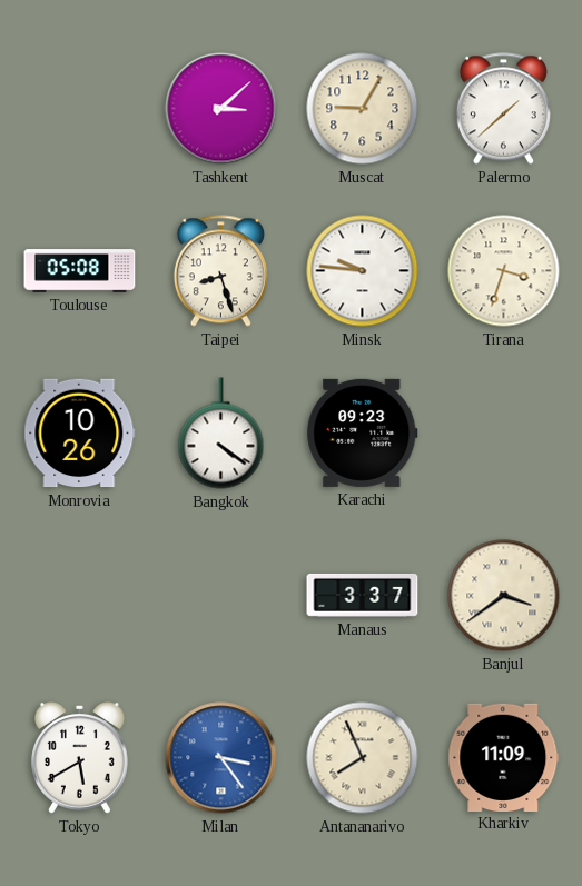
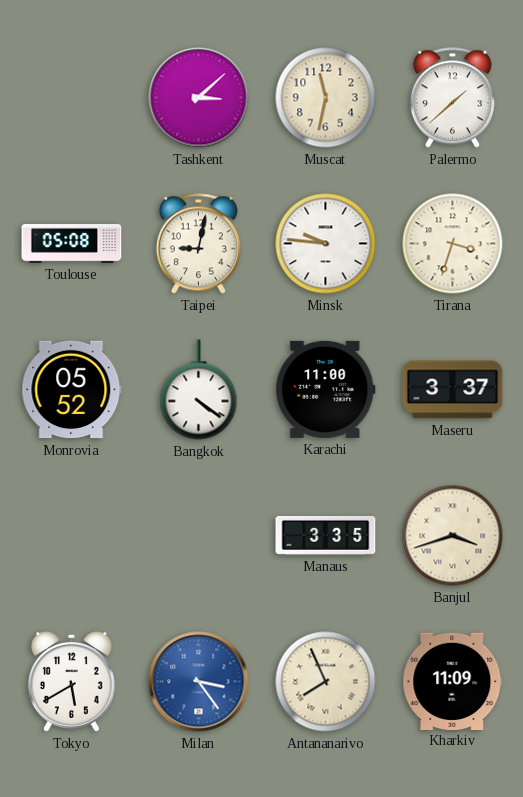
Muscat: 9:05 -> 11:32
Taipei: 8:27 -> 9:02
Monrovia: 10:26 -> 05:52
Karachi: 09:23 -> 11:00
Maseru: none -> 3:37
Manaus: 3:37 -> 3:35
Banjul: 3:39 -> 3:42
